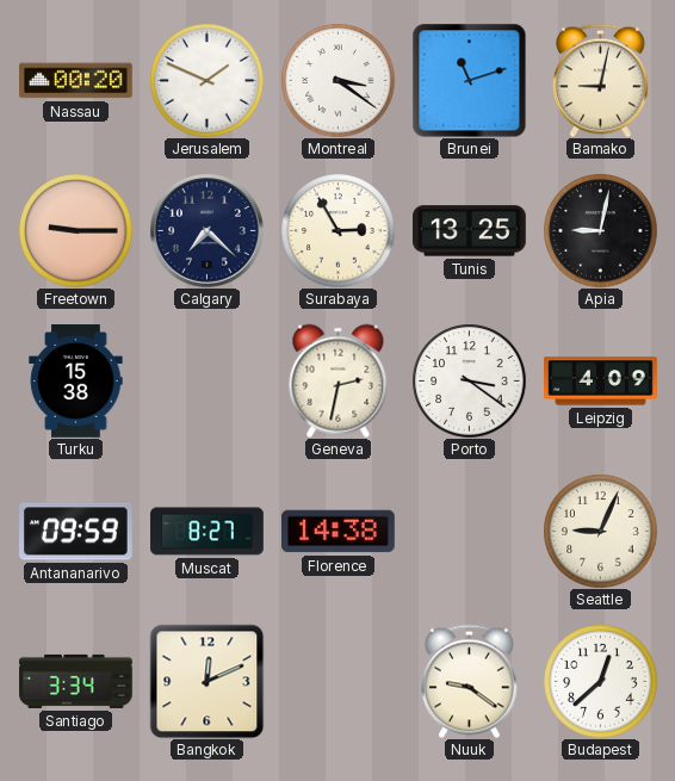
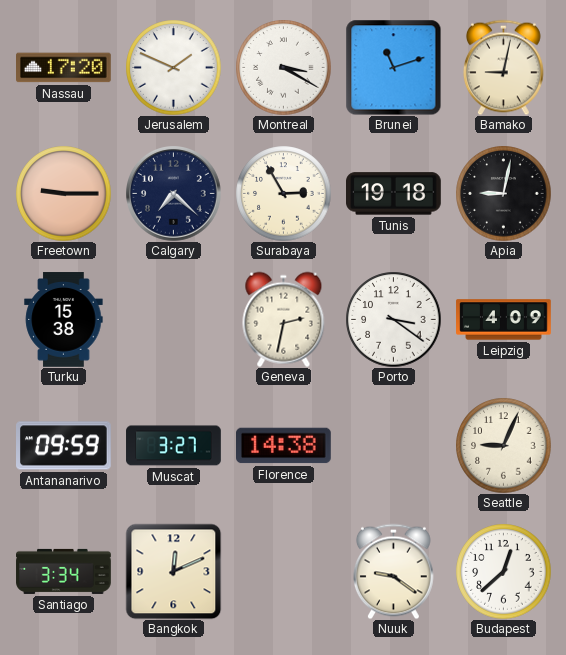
Nassau: 00:20 -> 17:20
Montreal: 3:21 -> 3:20
Tunis: 13:25 -> 19:18
Muscat: 8:27 -> 3:27
